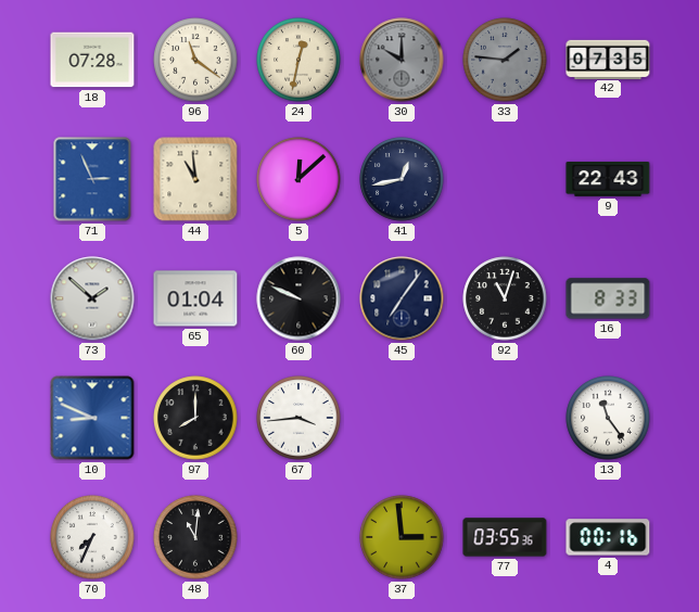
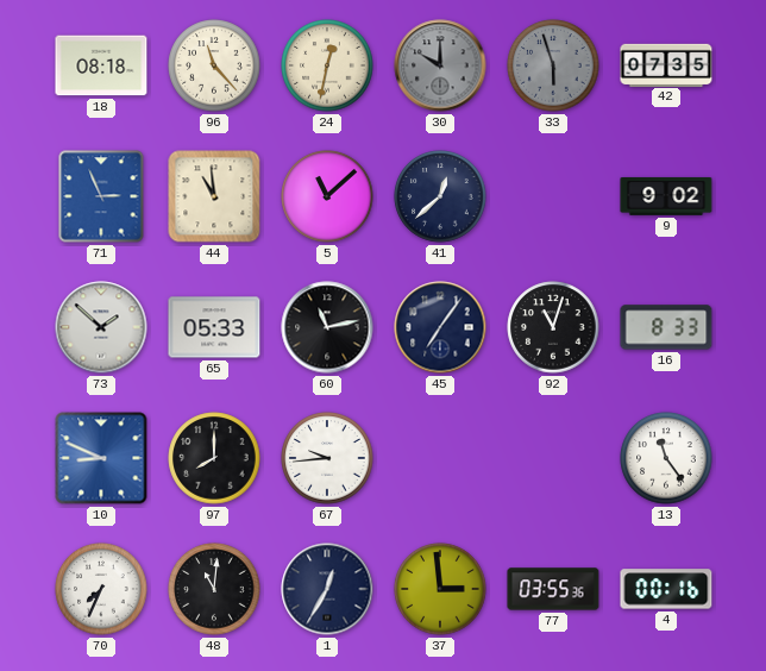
18: 07:28 -> 08:18
96: 11:21 -> 11:23
33: 1:46 -> 5:57
5: 12:08 -> 11:08
41: 12:43 -> 12:38
9: 22:43 -> 9:02
65: 01:04 -> 05:33
60: 9:49 -> 11:13
67: 3:44 -> 9:44
1: none -> 12:35
